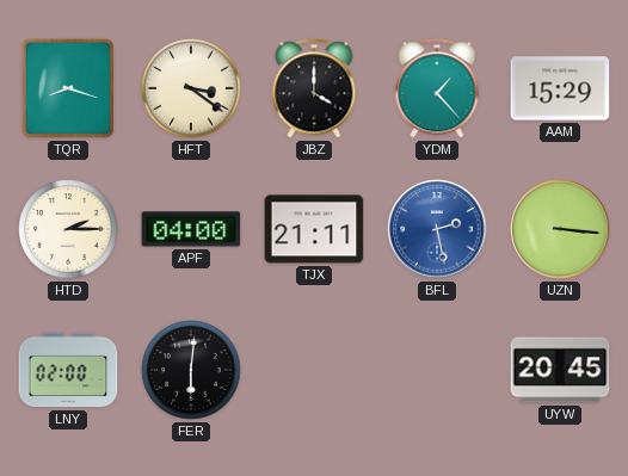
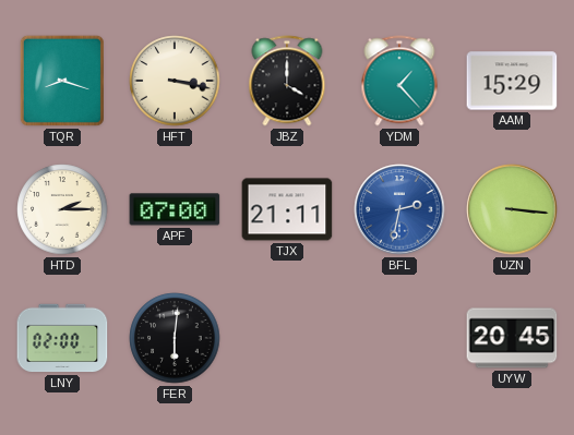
HFT: 3:21 -> 3:17
APF: 04:00 -> 07:00
BFL: 2:28 -> 2:32
